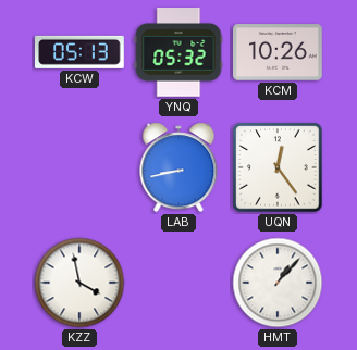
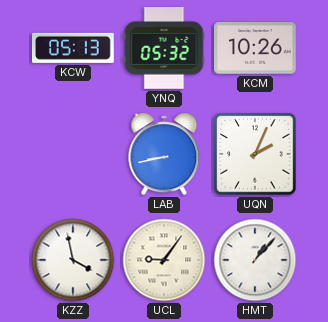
UQN: 12:24 -> 2:04
UCL: none -> 9:06
